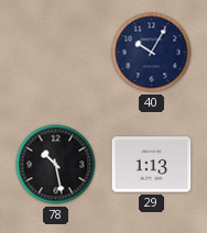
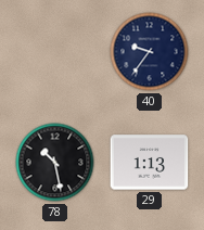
40: 10:05 -> 9:36
